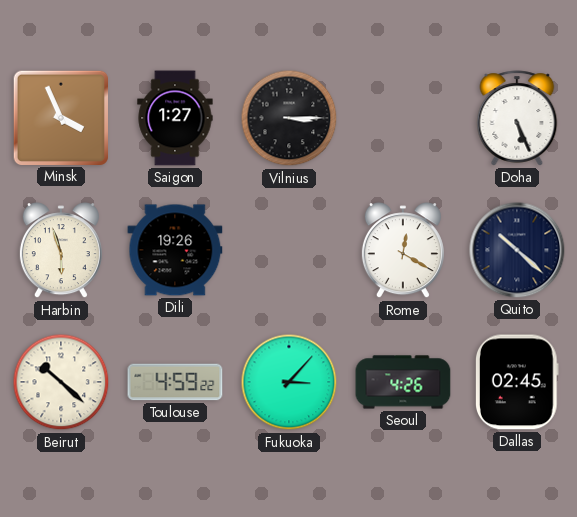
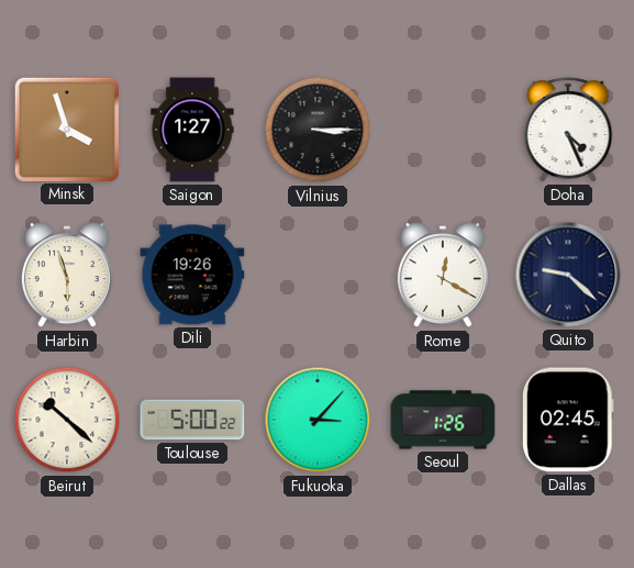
Minsk: 3:56 -> 3:57
Doha: 5:26 -> 4:26
Quito: 10:22 -> 9:22
Toulouse: 4:59 -> 5:00
Seoul: 4:26 -> 1:26
